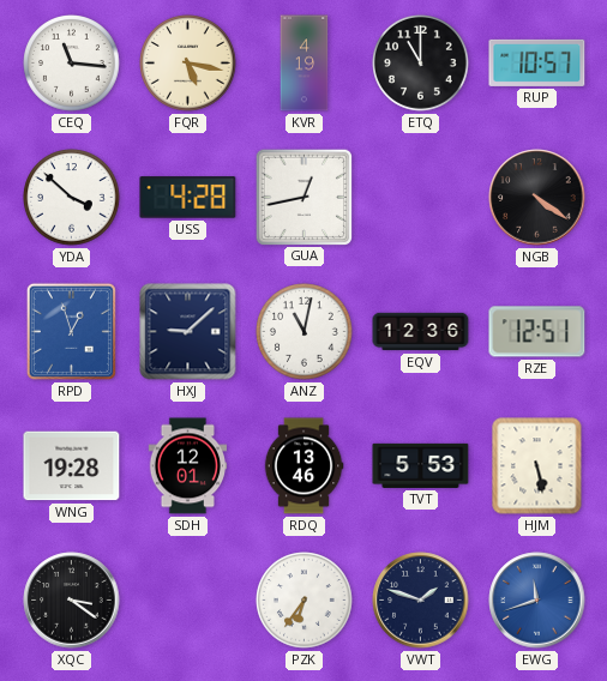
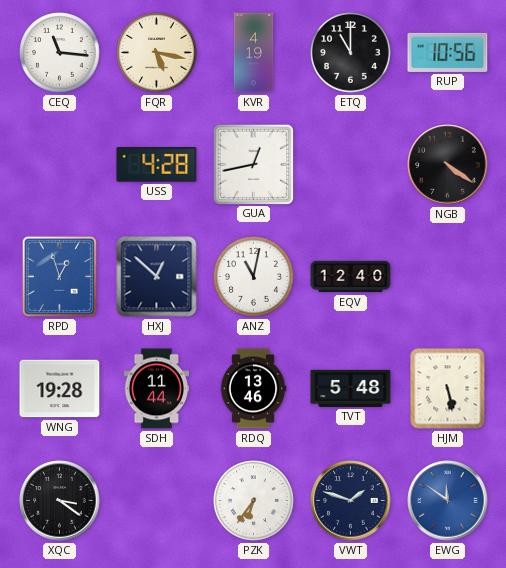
RUP: 10:57 -> 10:56
YDA: 3:52 -> none
HXJ: 9:08 -> 12:52
EQV: 12:36 -> 12:40
RZE: 12:51 -> none
SDH: 12:01 -> 11:44
TVT: 5:53 -> 5:48
EWG: 11:42 -> 11:51
